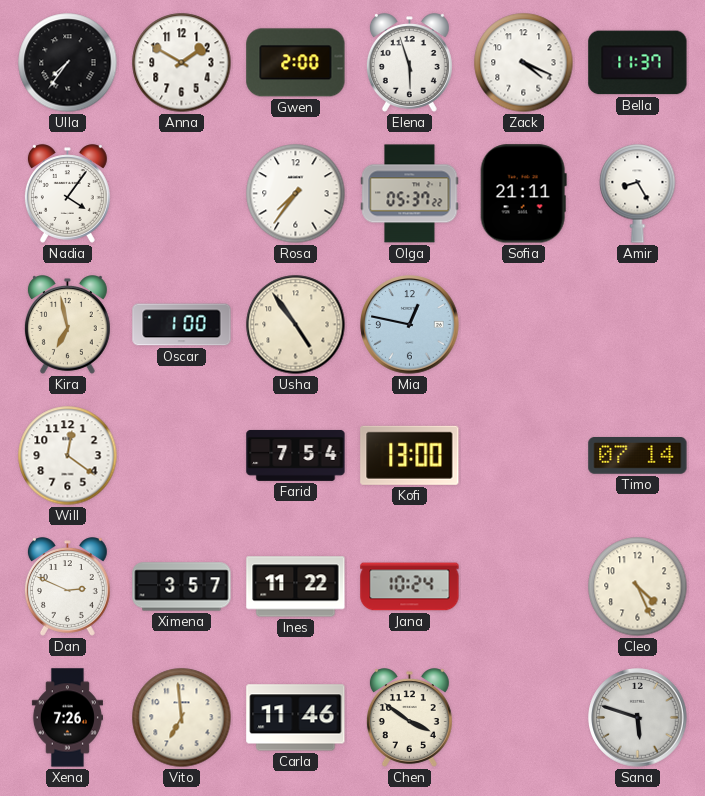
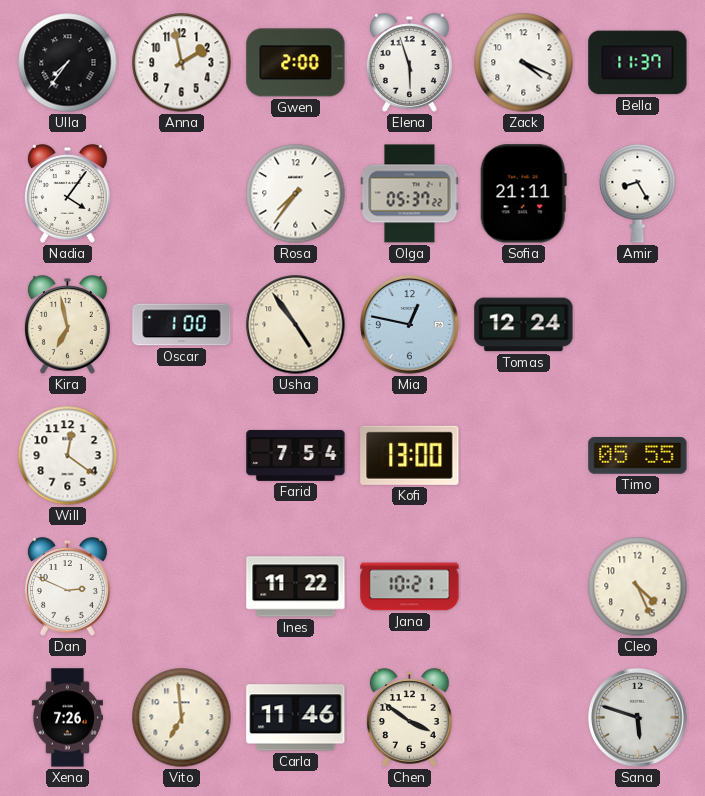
Anna: 1:50 -> 1:58
Tomas: none -> 12:24
Timo: 07:14 -> 05:55
Ximena: 3:57 -> none
Jana: 10:24 -> 10:21
